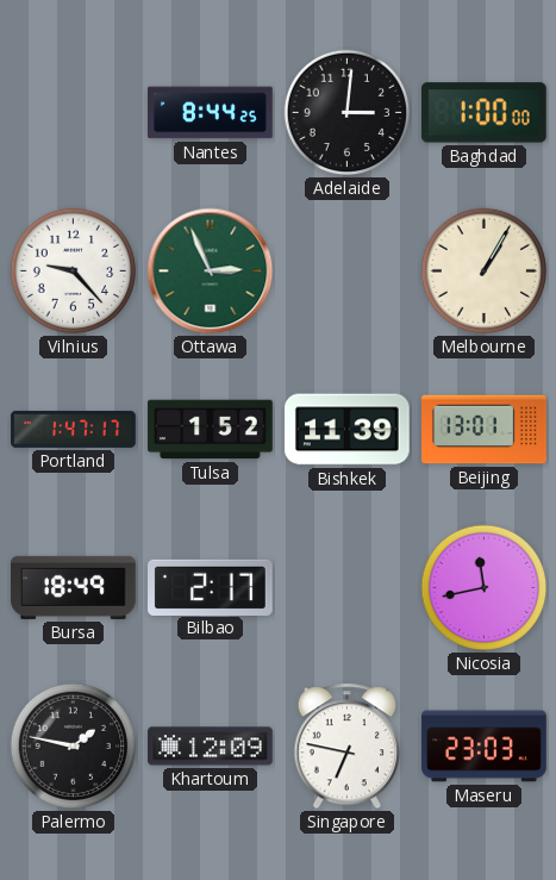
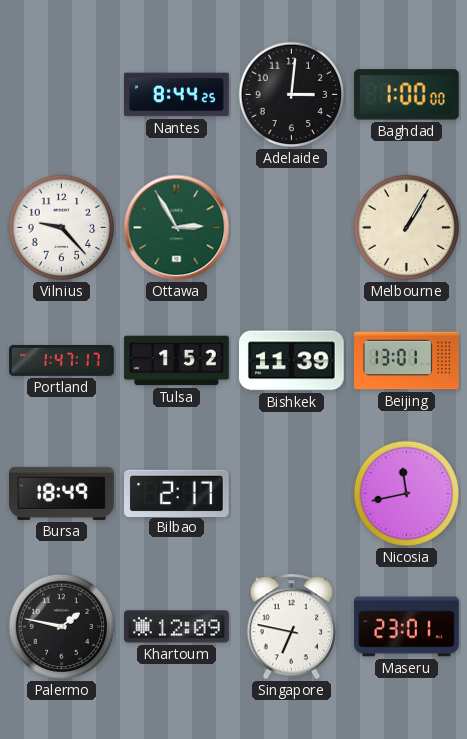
Ottawa: 2:56 -> 2:55
Maseru: 23:03 -> 23:01
